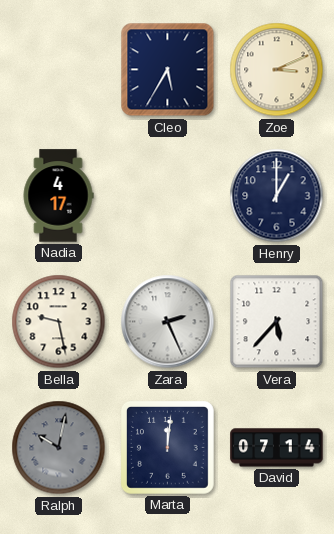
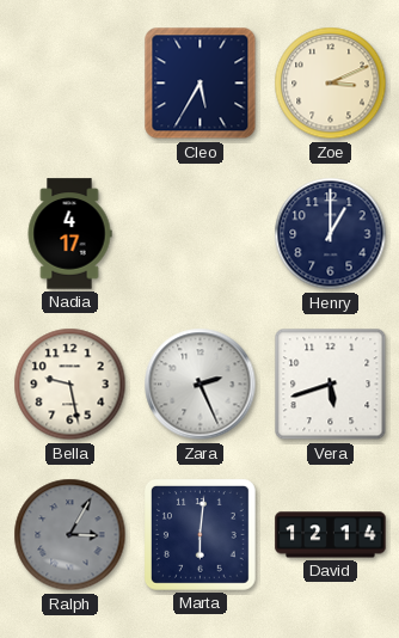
Vera: 5:37 -> 5:42
Ralph: 10:02 -> 3:05
Marta: 12:01 -> 6:01
David: 07:14 -> 12:14
